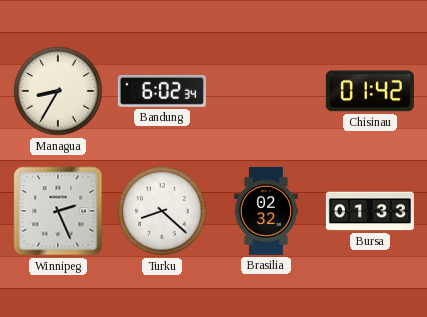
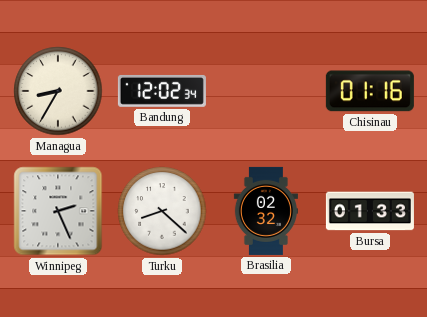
Bandung: 6:02 -> 12:02
Chisinau: 01:42 -> 01:16
